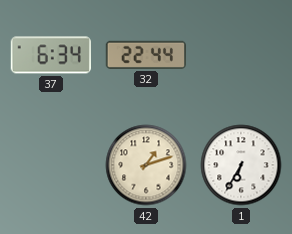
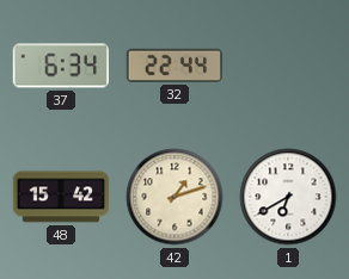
48: none -> 15:42
1: 6:35 -> 6:40
